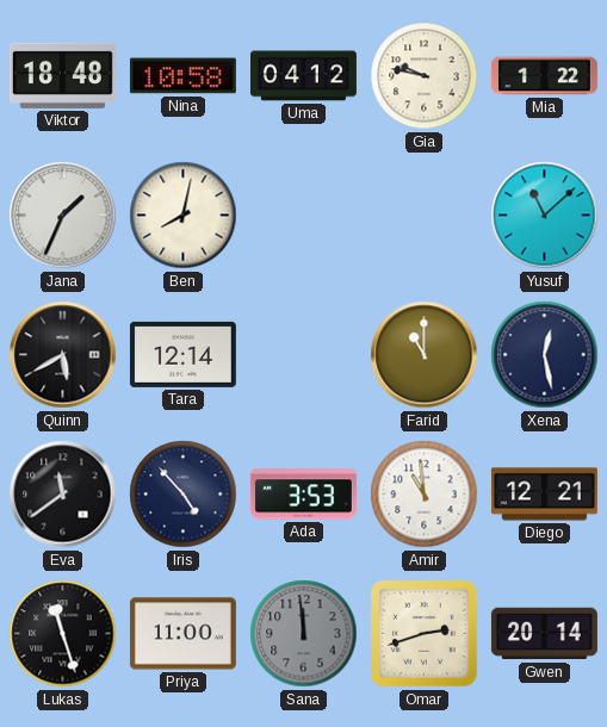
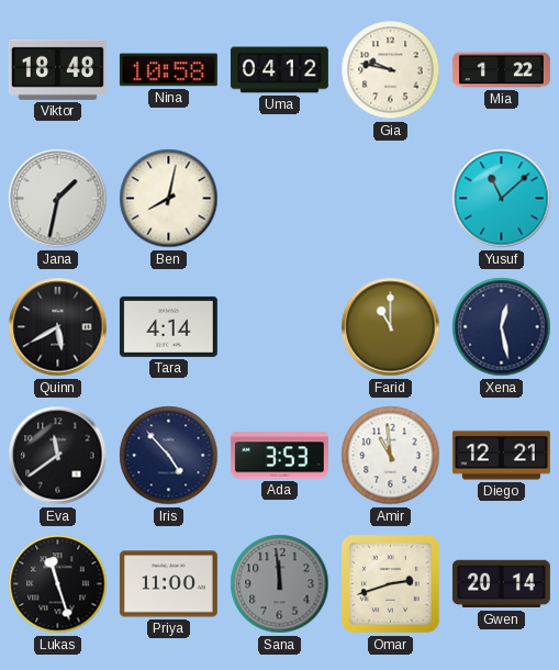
Jana: 1:34 -> 1:32
Tara: 12:14 -> 4:14
